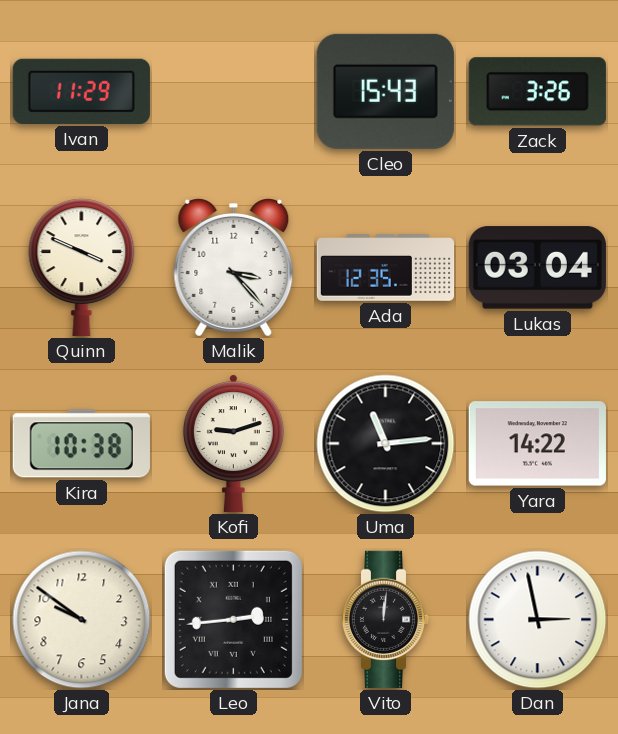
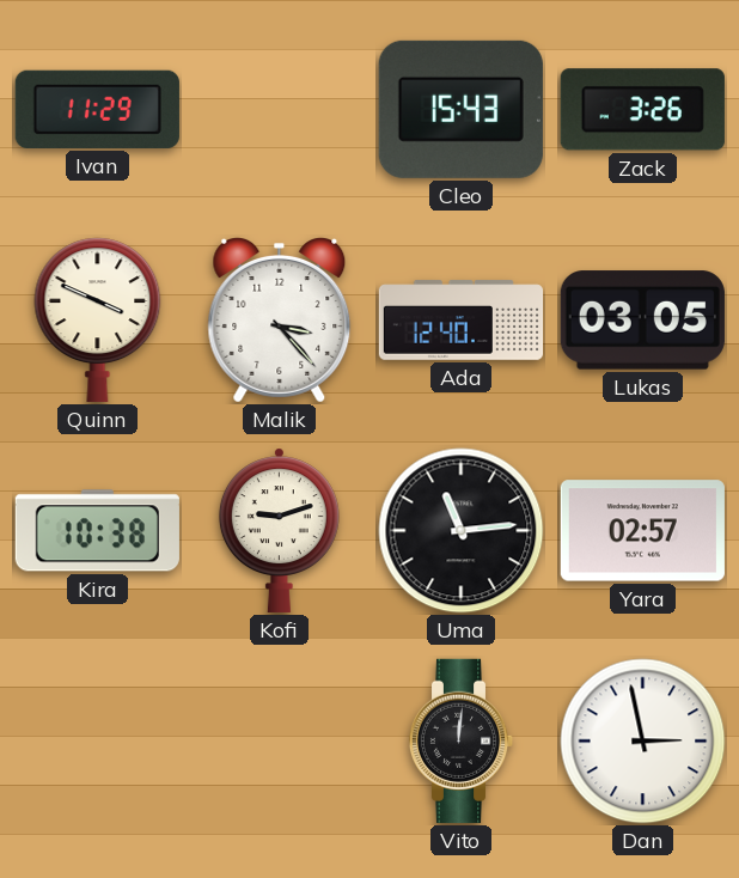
Ada: 12:35 -> 12:40
Lukas: 03:04 -> 03:05
Yara: 14:22 -> 02:57
Jana: 9:51 -> none
Leo: 2:44 -> none
